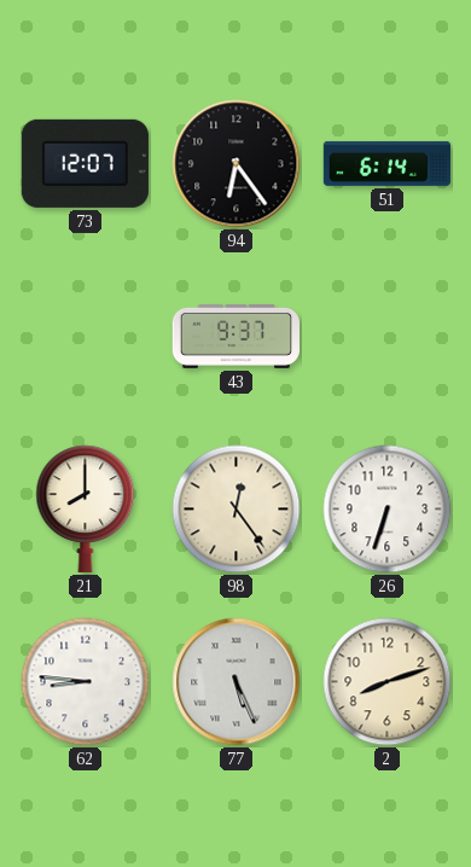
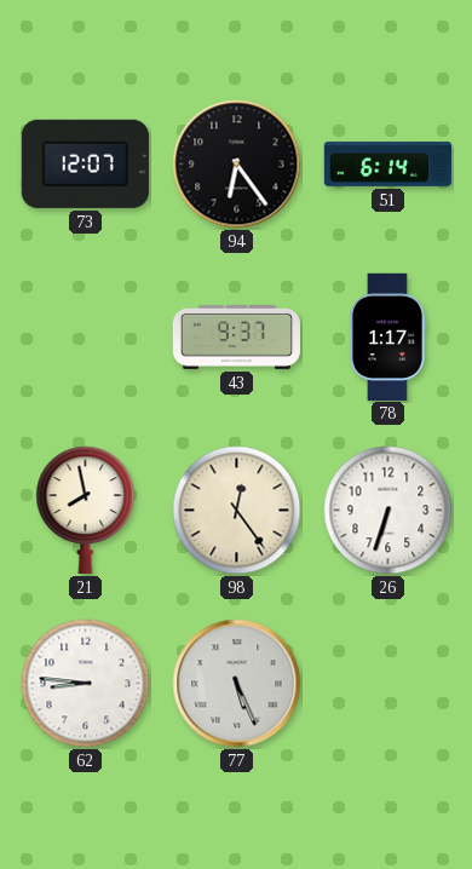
78: none -> 1:17
21: 8:00 -> 7:58
2: 8:12 -> none
